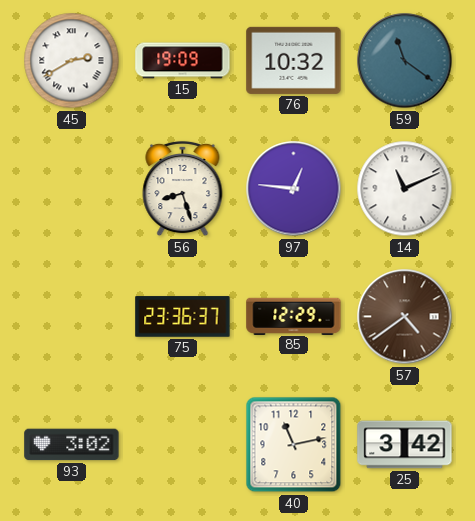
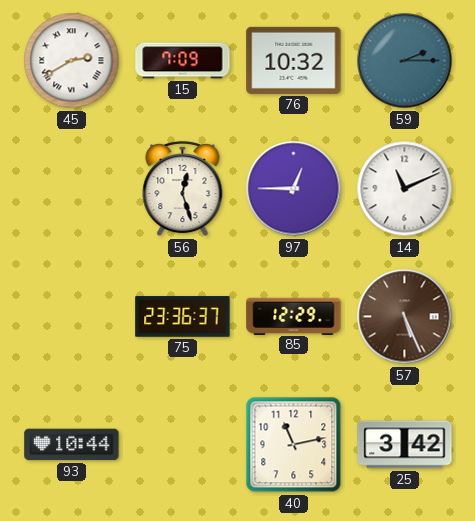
15: 19:09 -> 7:09
59: 11:21 -> 2:15
56: 8:27 -> 12:27
97: 12:46 -> 12:45
57: 4:39 -> 5:26
93: 3:02 -> 10:44
